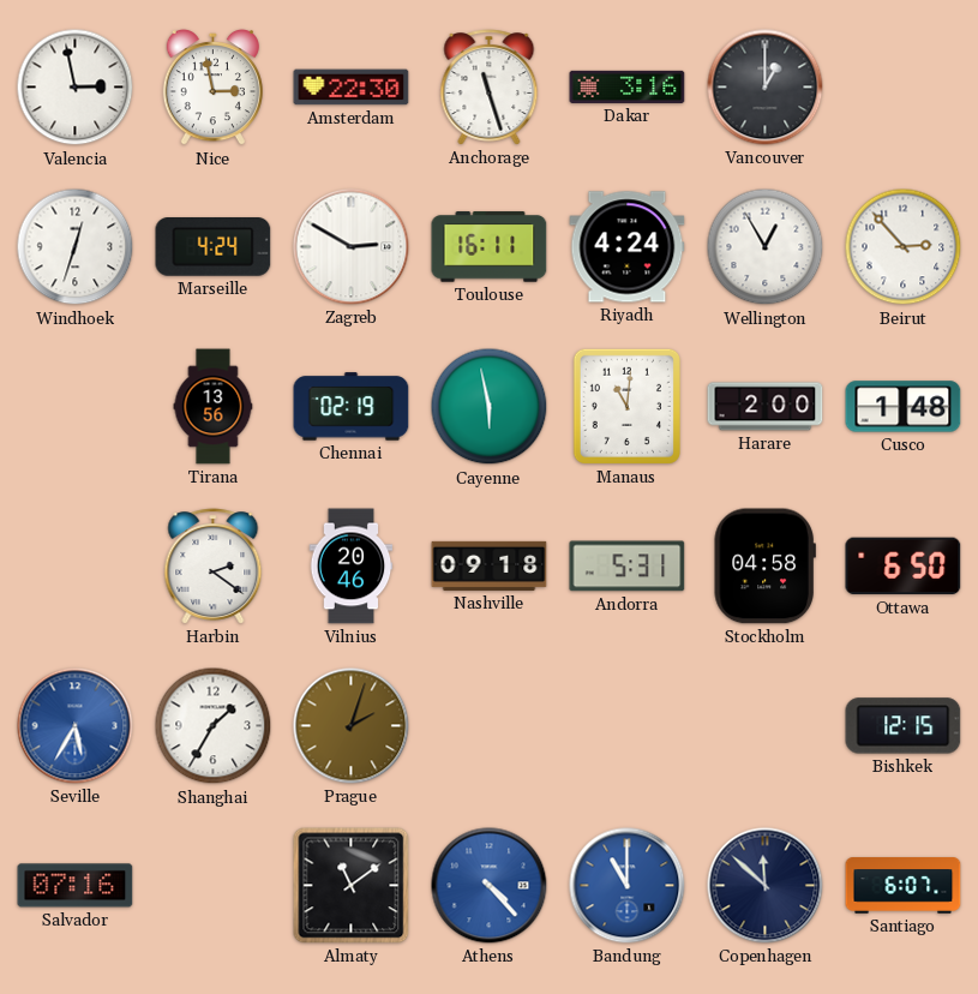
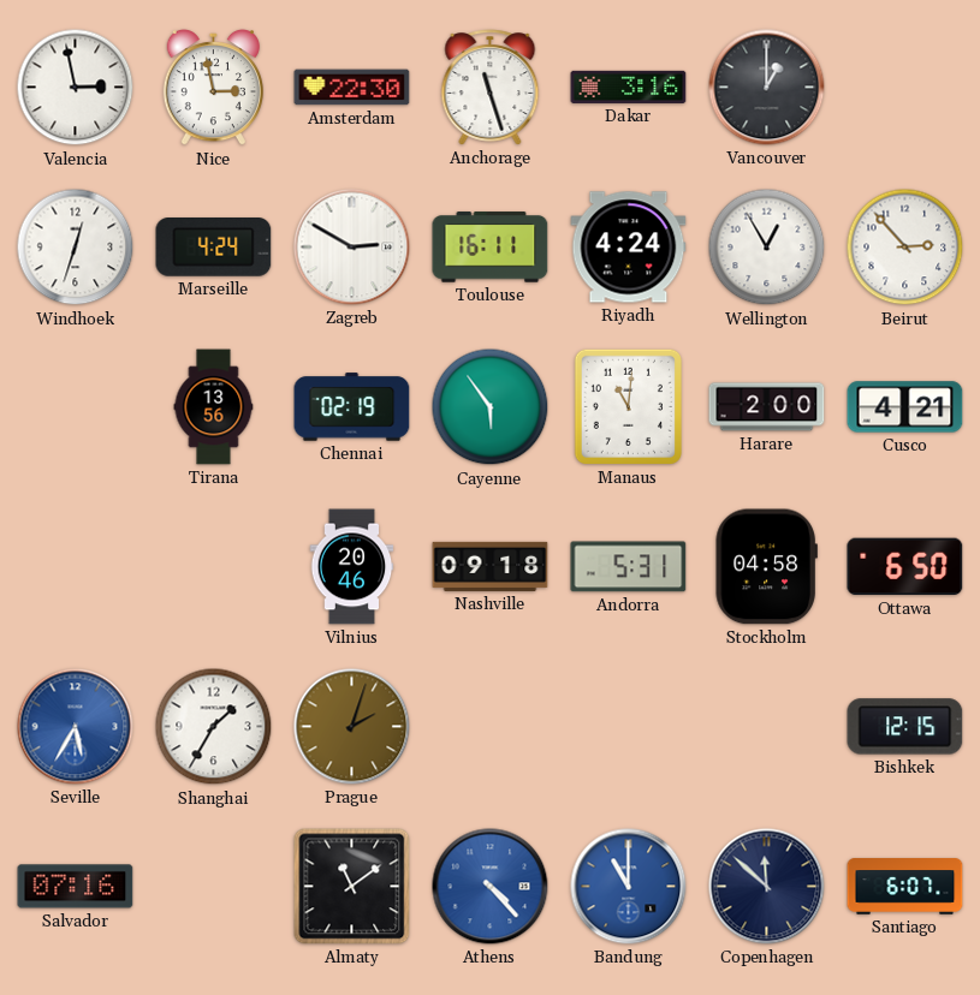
Cayenne: 5:58 -> 5:54
Cusco: 1:48 -> 4:21
Harbin: 2:21 -> none
